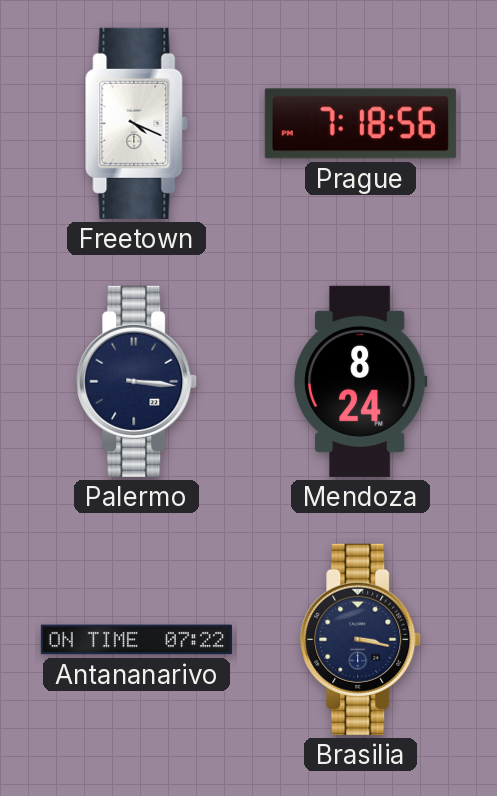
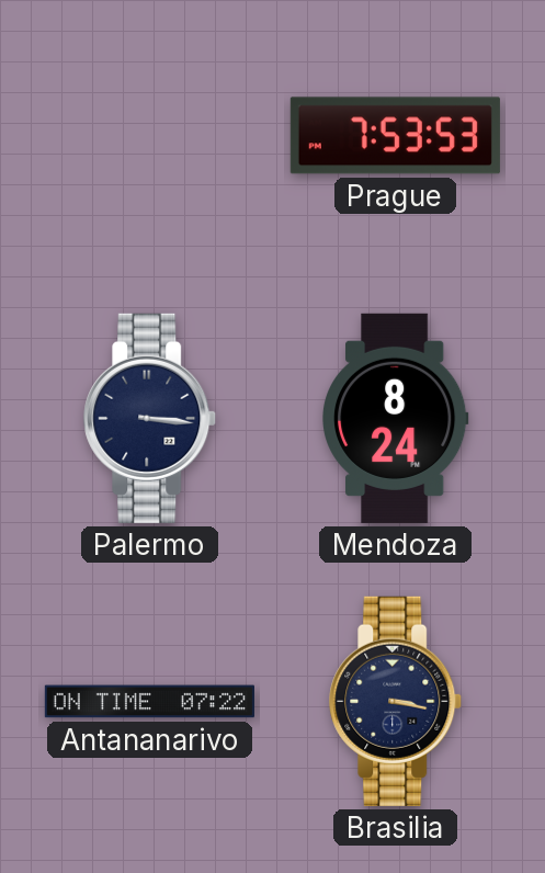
Freetown: 4:19 -> none
Prague: 7:18 -> 7:53
